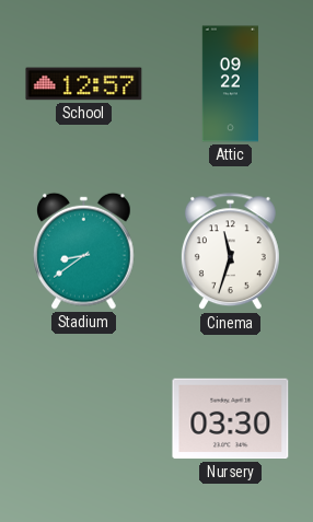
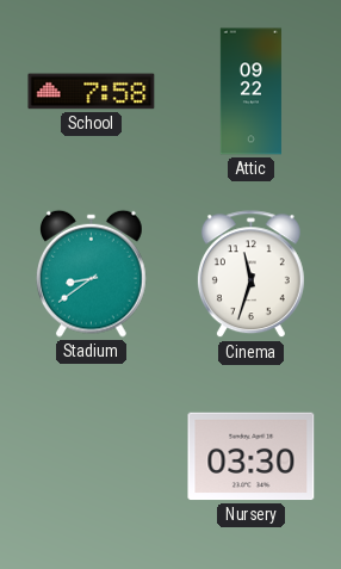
School: 12:57 -> 7:58
